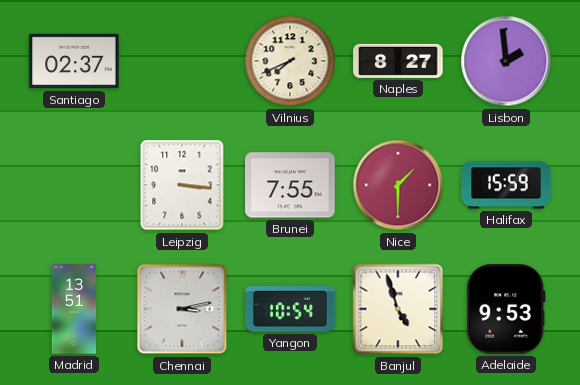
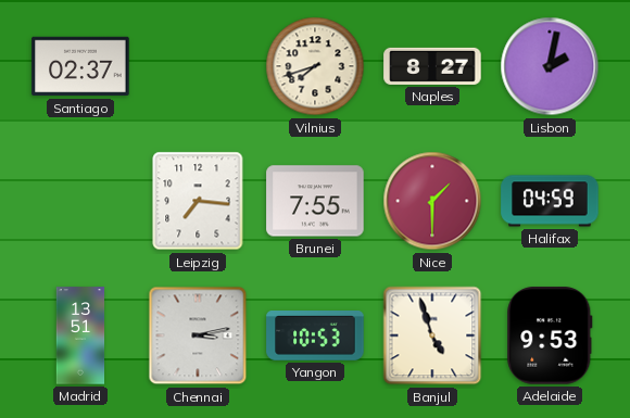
Vilnius: 7:41 -> 7:42
Lisbon: 1:59 -> 2:02
Leipzig: 3:16 -> 7:16
Halifax: 15:59 -> 04:59
Yangon: 10:54 -> 10:53
